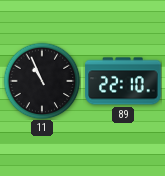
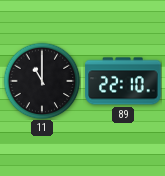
11: 10:56 -> 11:00
